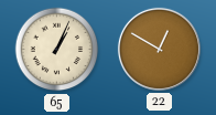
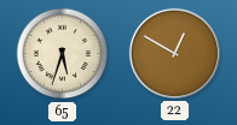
65: 1:04 -> 5:33
